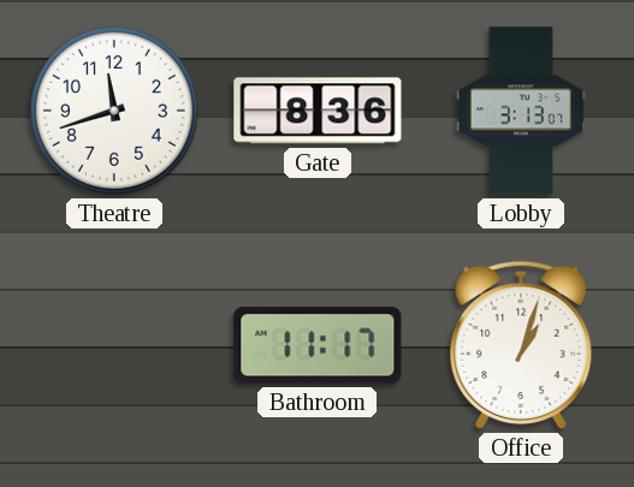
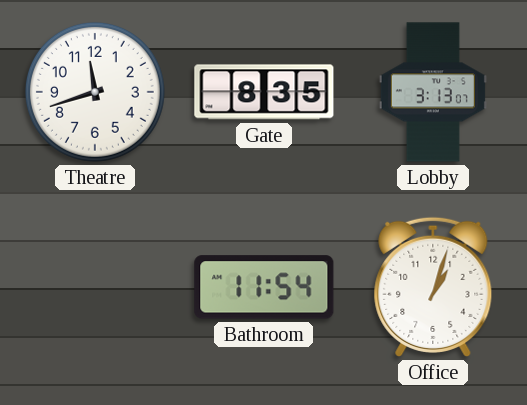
Gate: 8:36 -> 8:35
Bathroom: 11:17 -> 11:54
